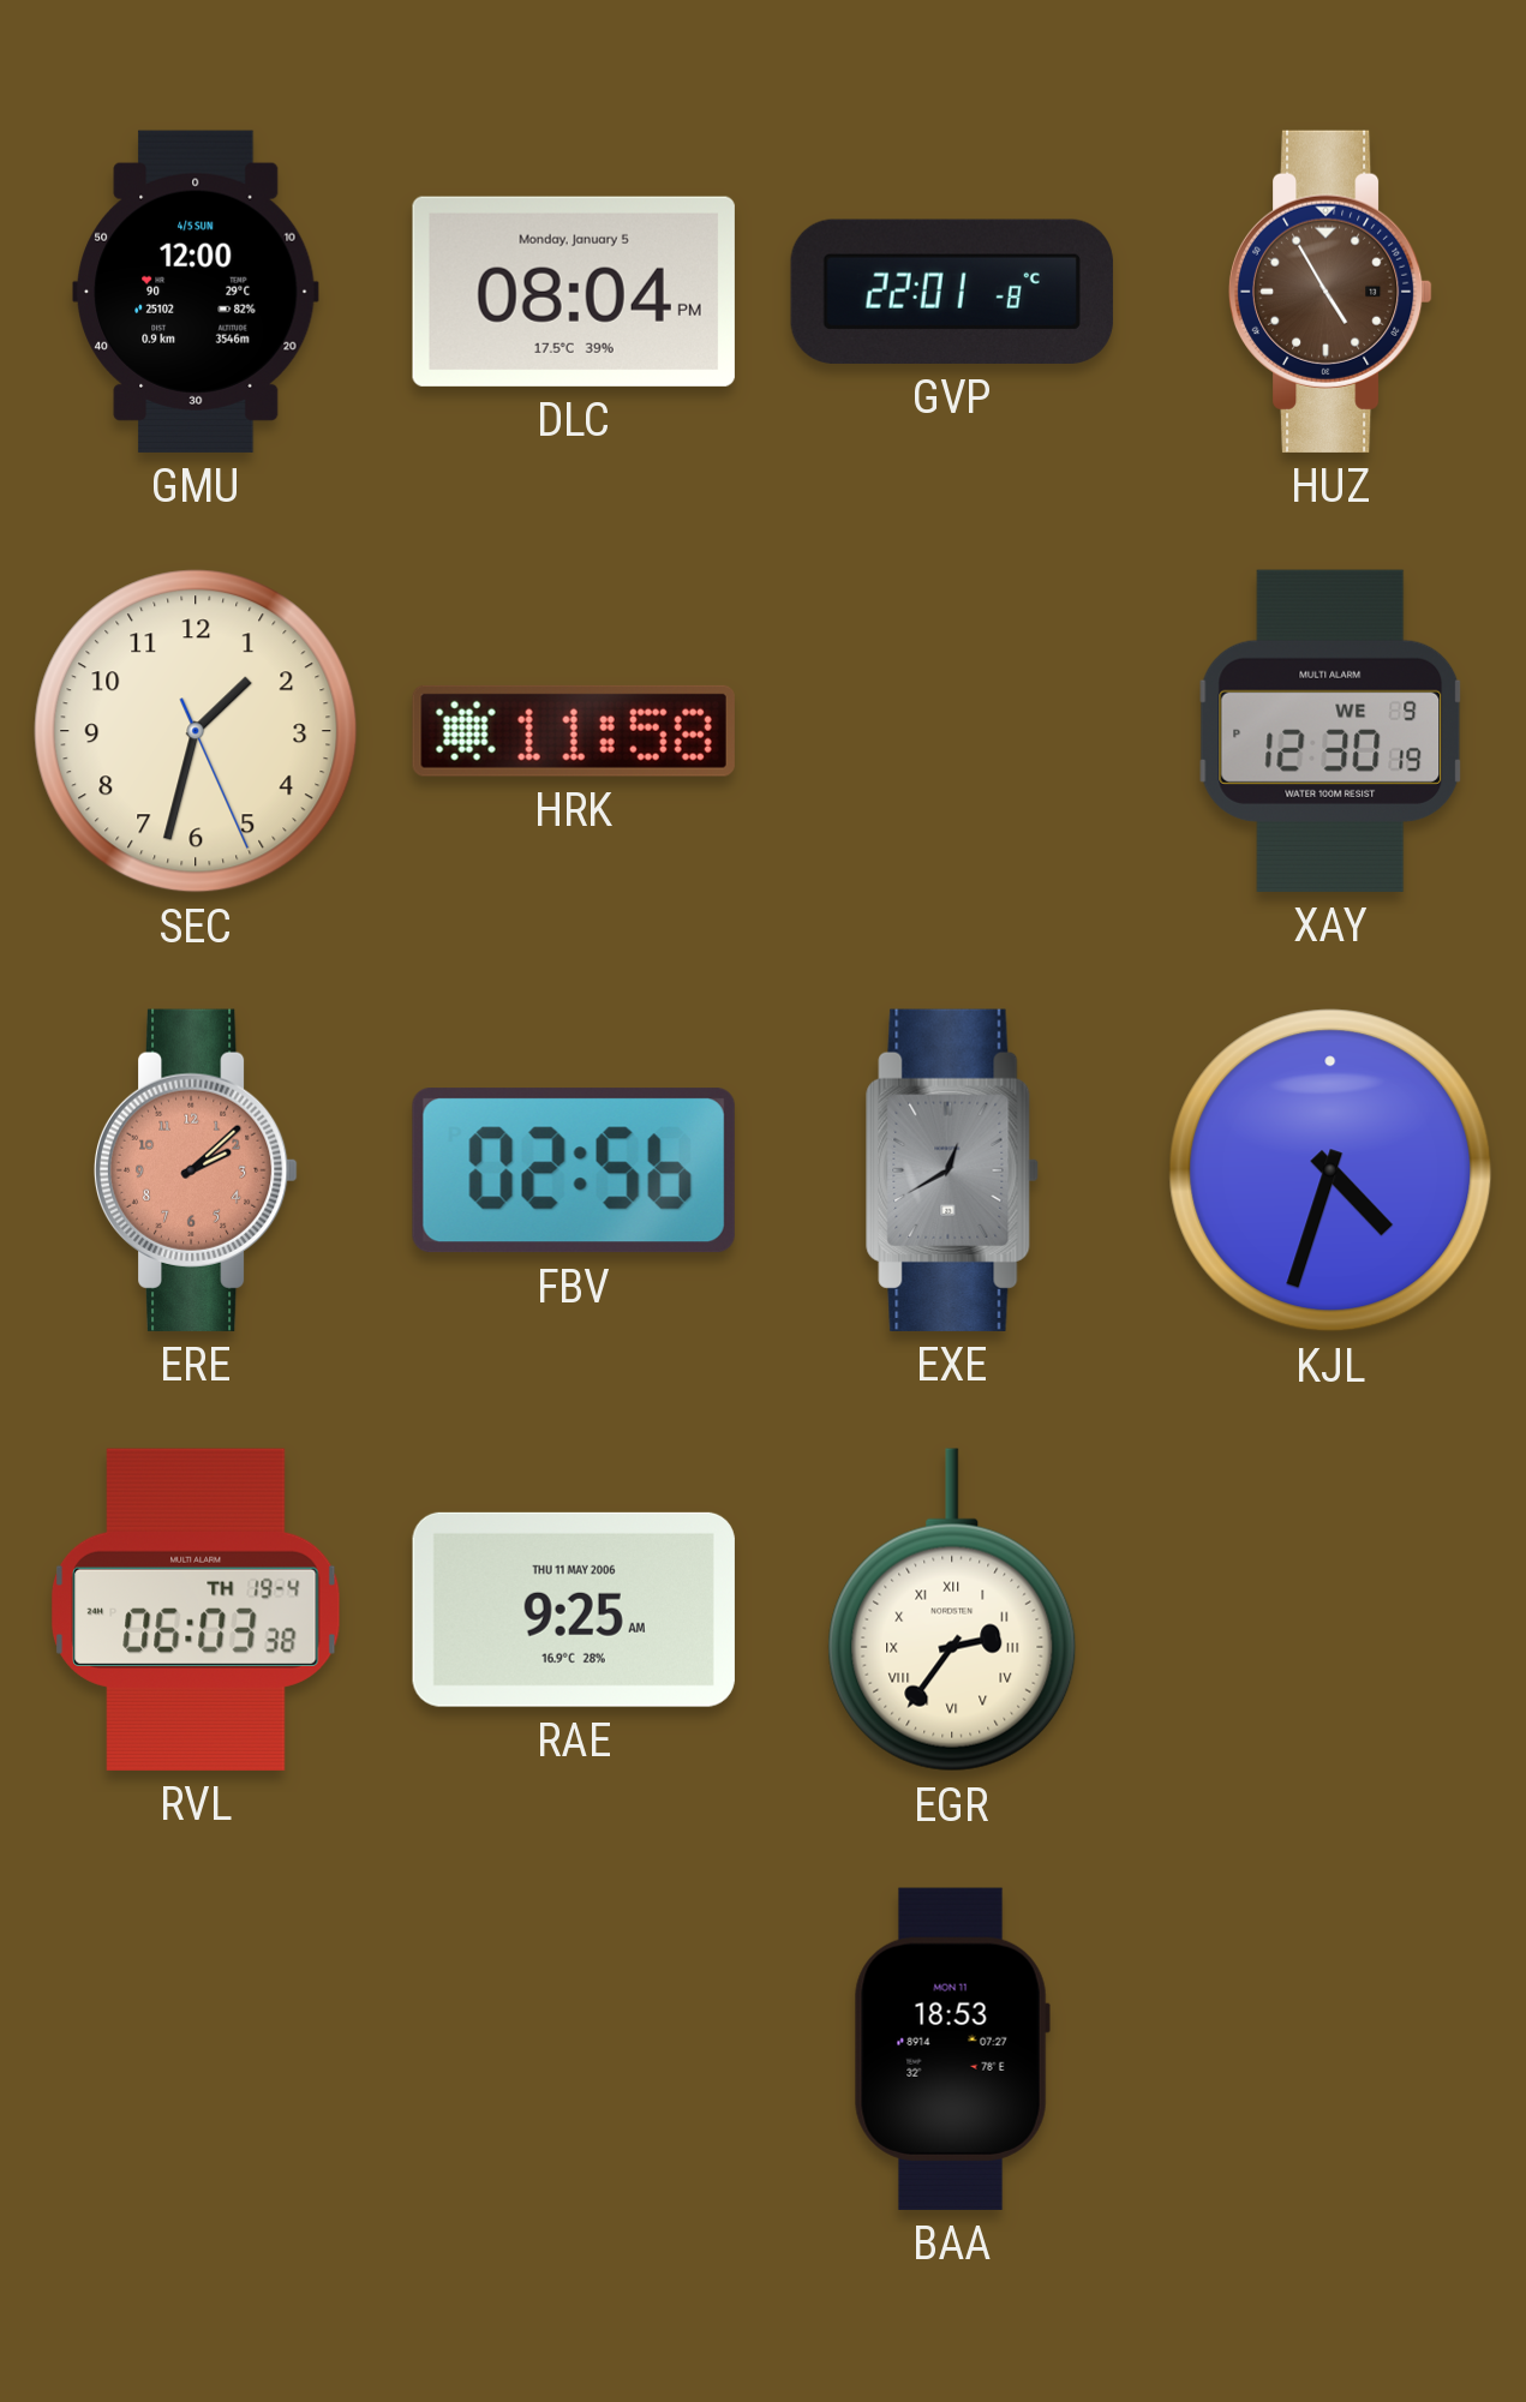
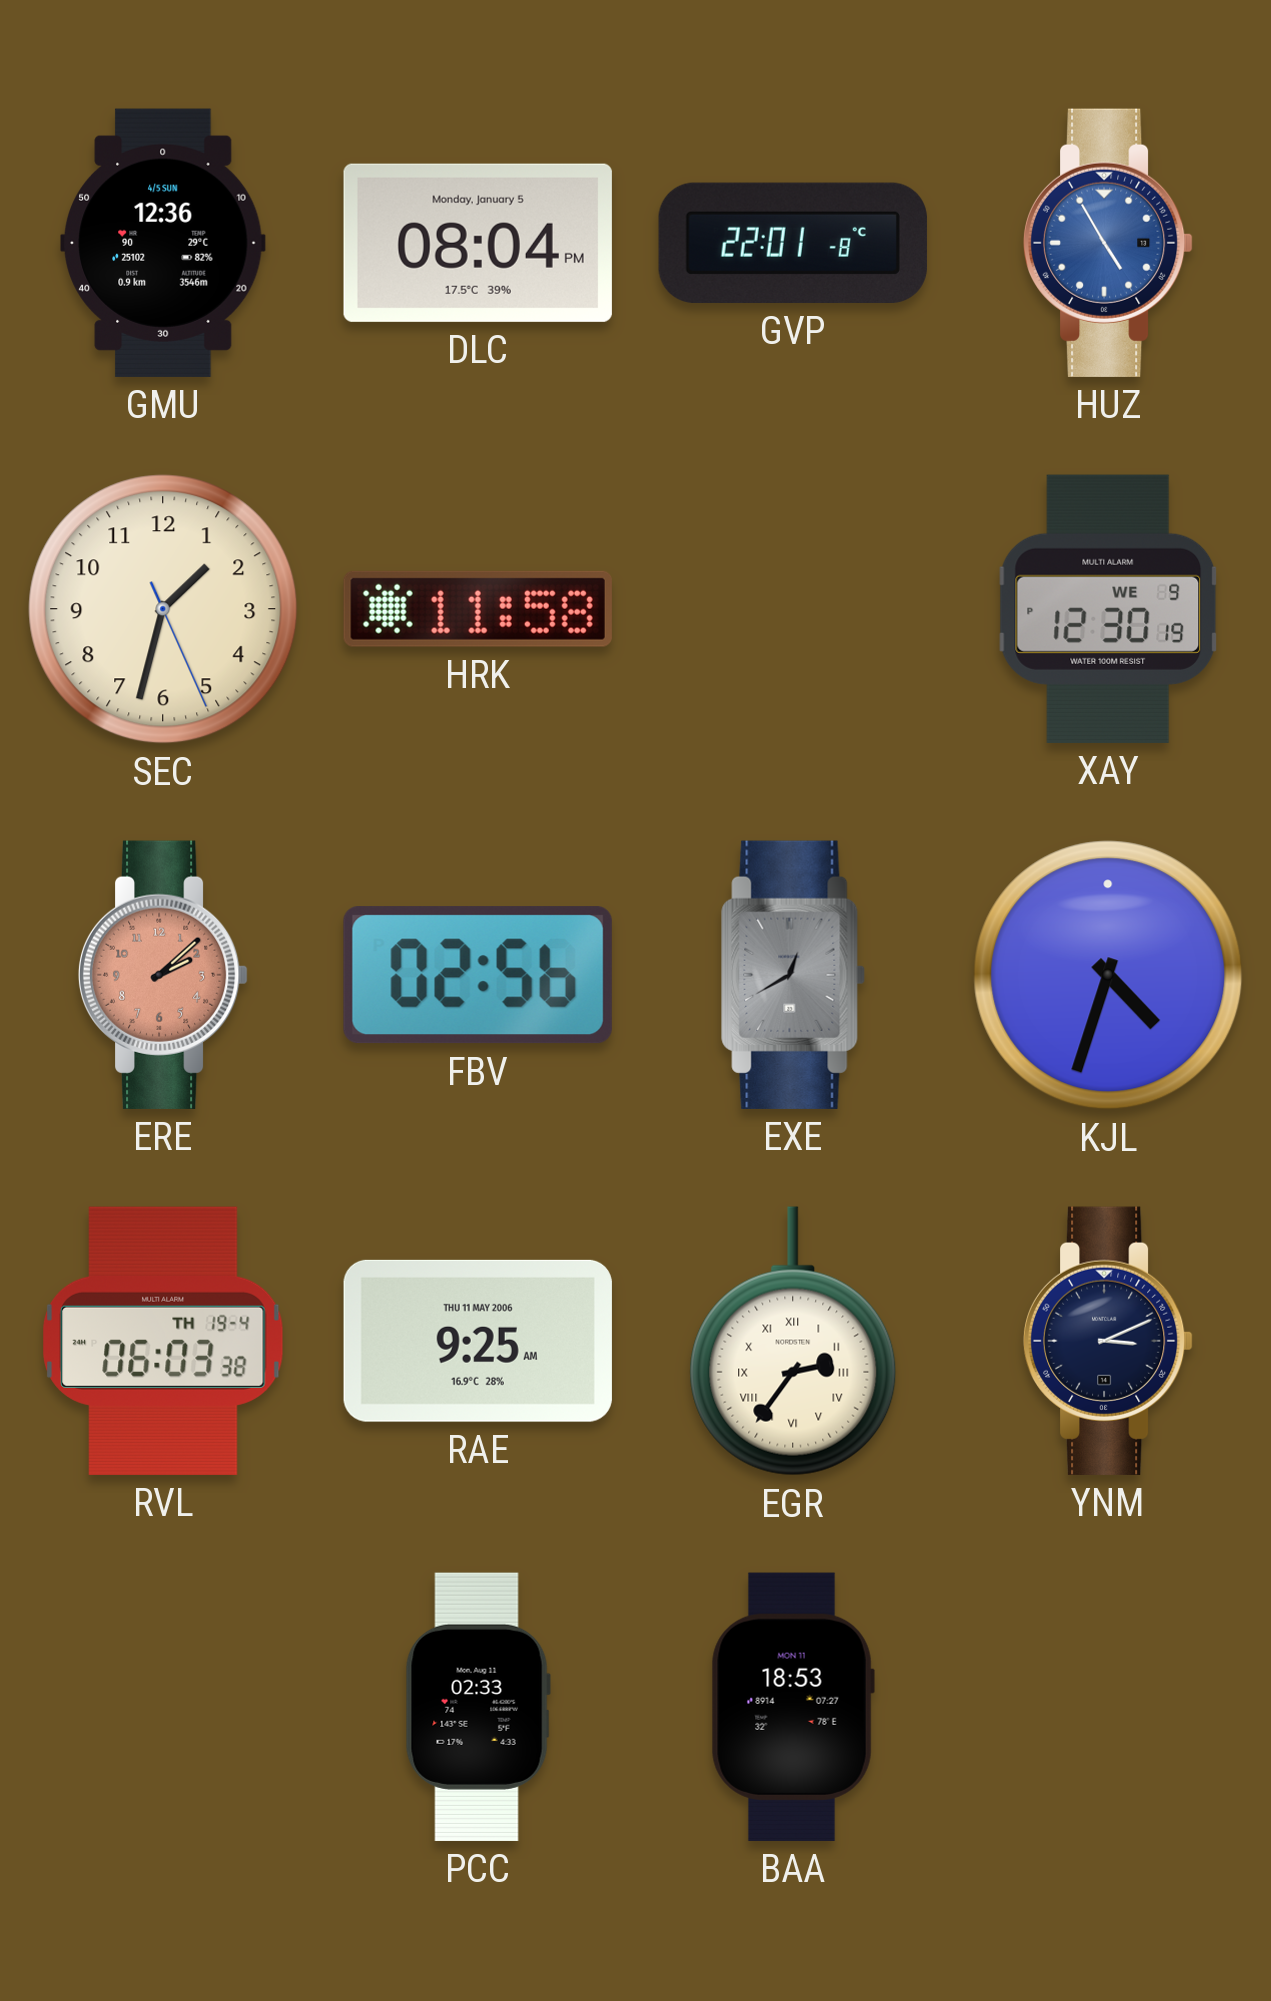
GMU: 12:00 -> 12:36
HUZ dial: brown -> blue
YNM: none -> 3:11
PCC: none -> 02:33
